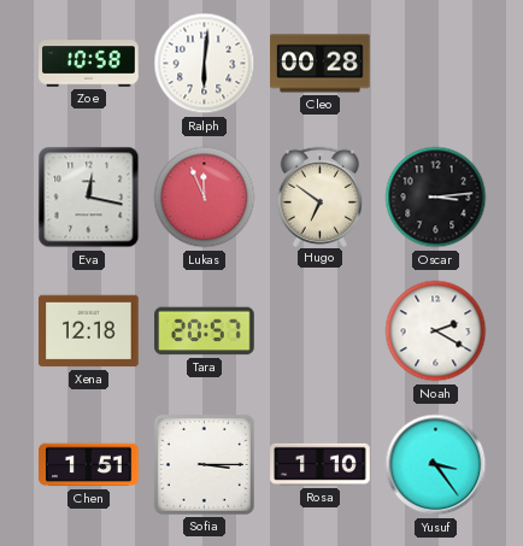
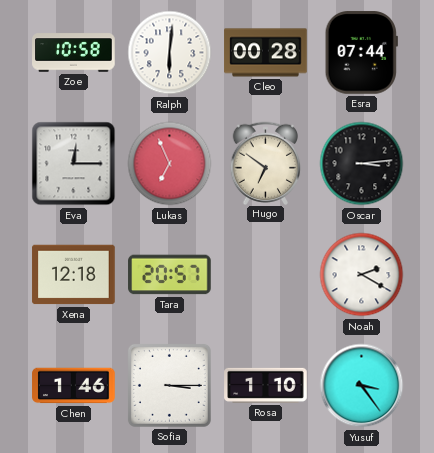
Esra: none -> 07:44
Eva: 12:17 -> 12:15
Lukas: 11:56 -> 6:56
Chen: 1:51 -> 1:46
